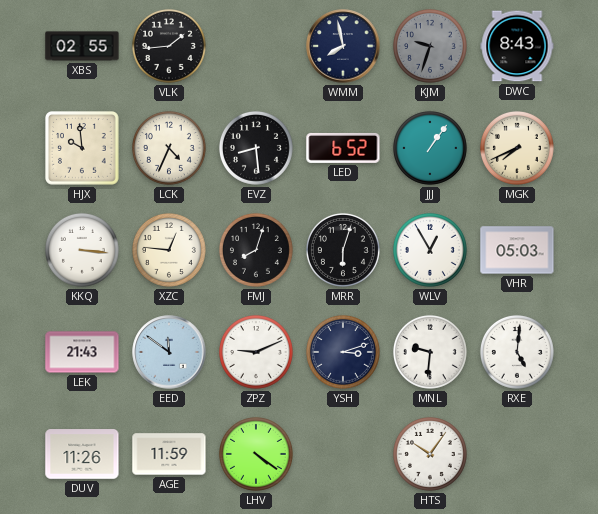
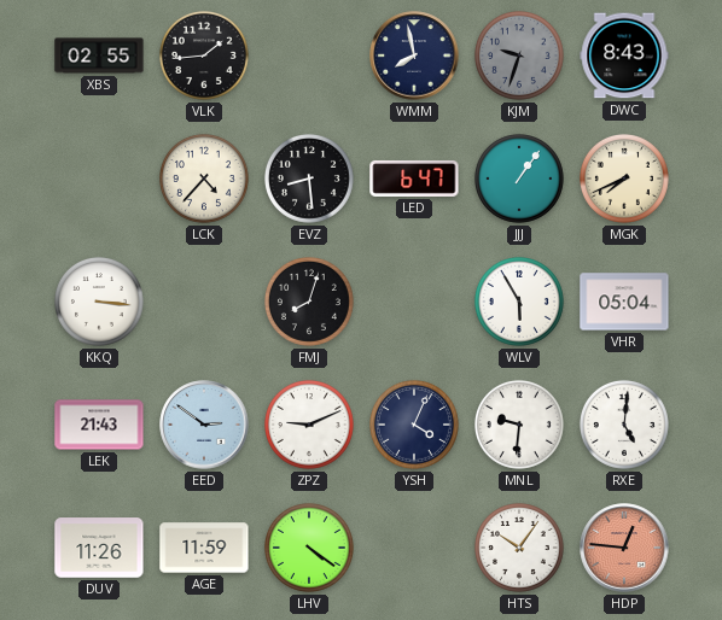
HJX: 9:59 -> none
LCK: 4:34 -> 4:37
LED: 6:52 -> 6:47
XZC: 12:46 -> none
MRR: 6:03 -> none
WLV: 12:55 -> 5:55
VHR: 05:03 -> 05:04
EED: 11:51 -> 2:51
YSH: 3:12 -> 4:04
HDP: none -> 12:46
